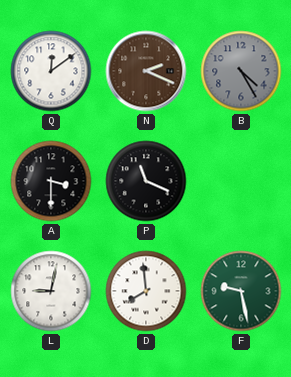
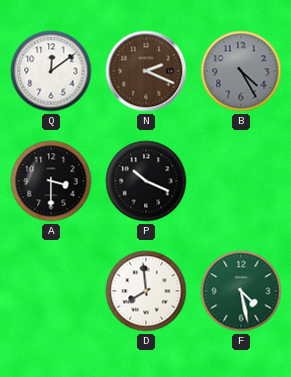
P: 11:19 -> 10:19
L: 9:02 -> none
F: 9:28 -> 4:28
